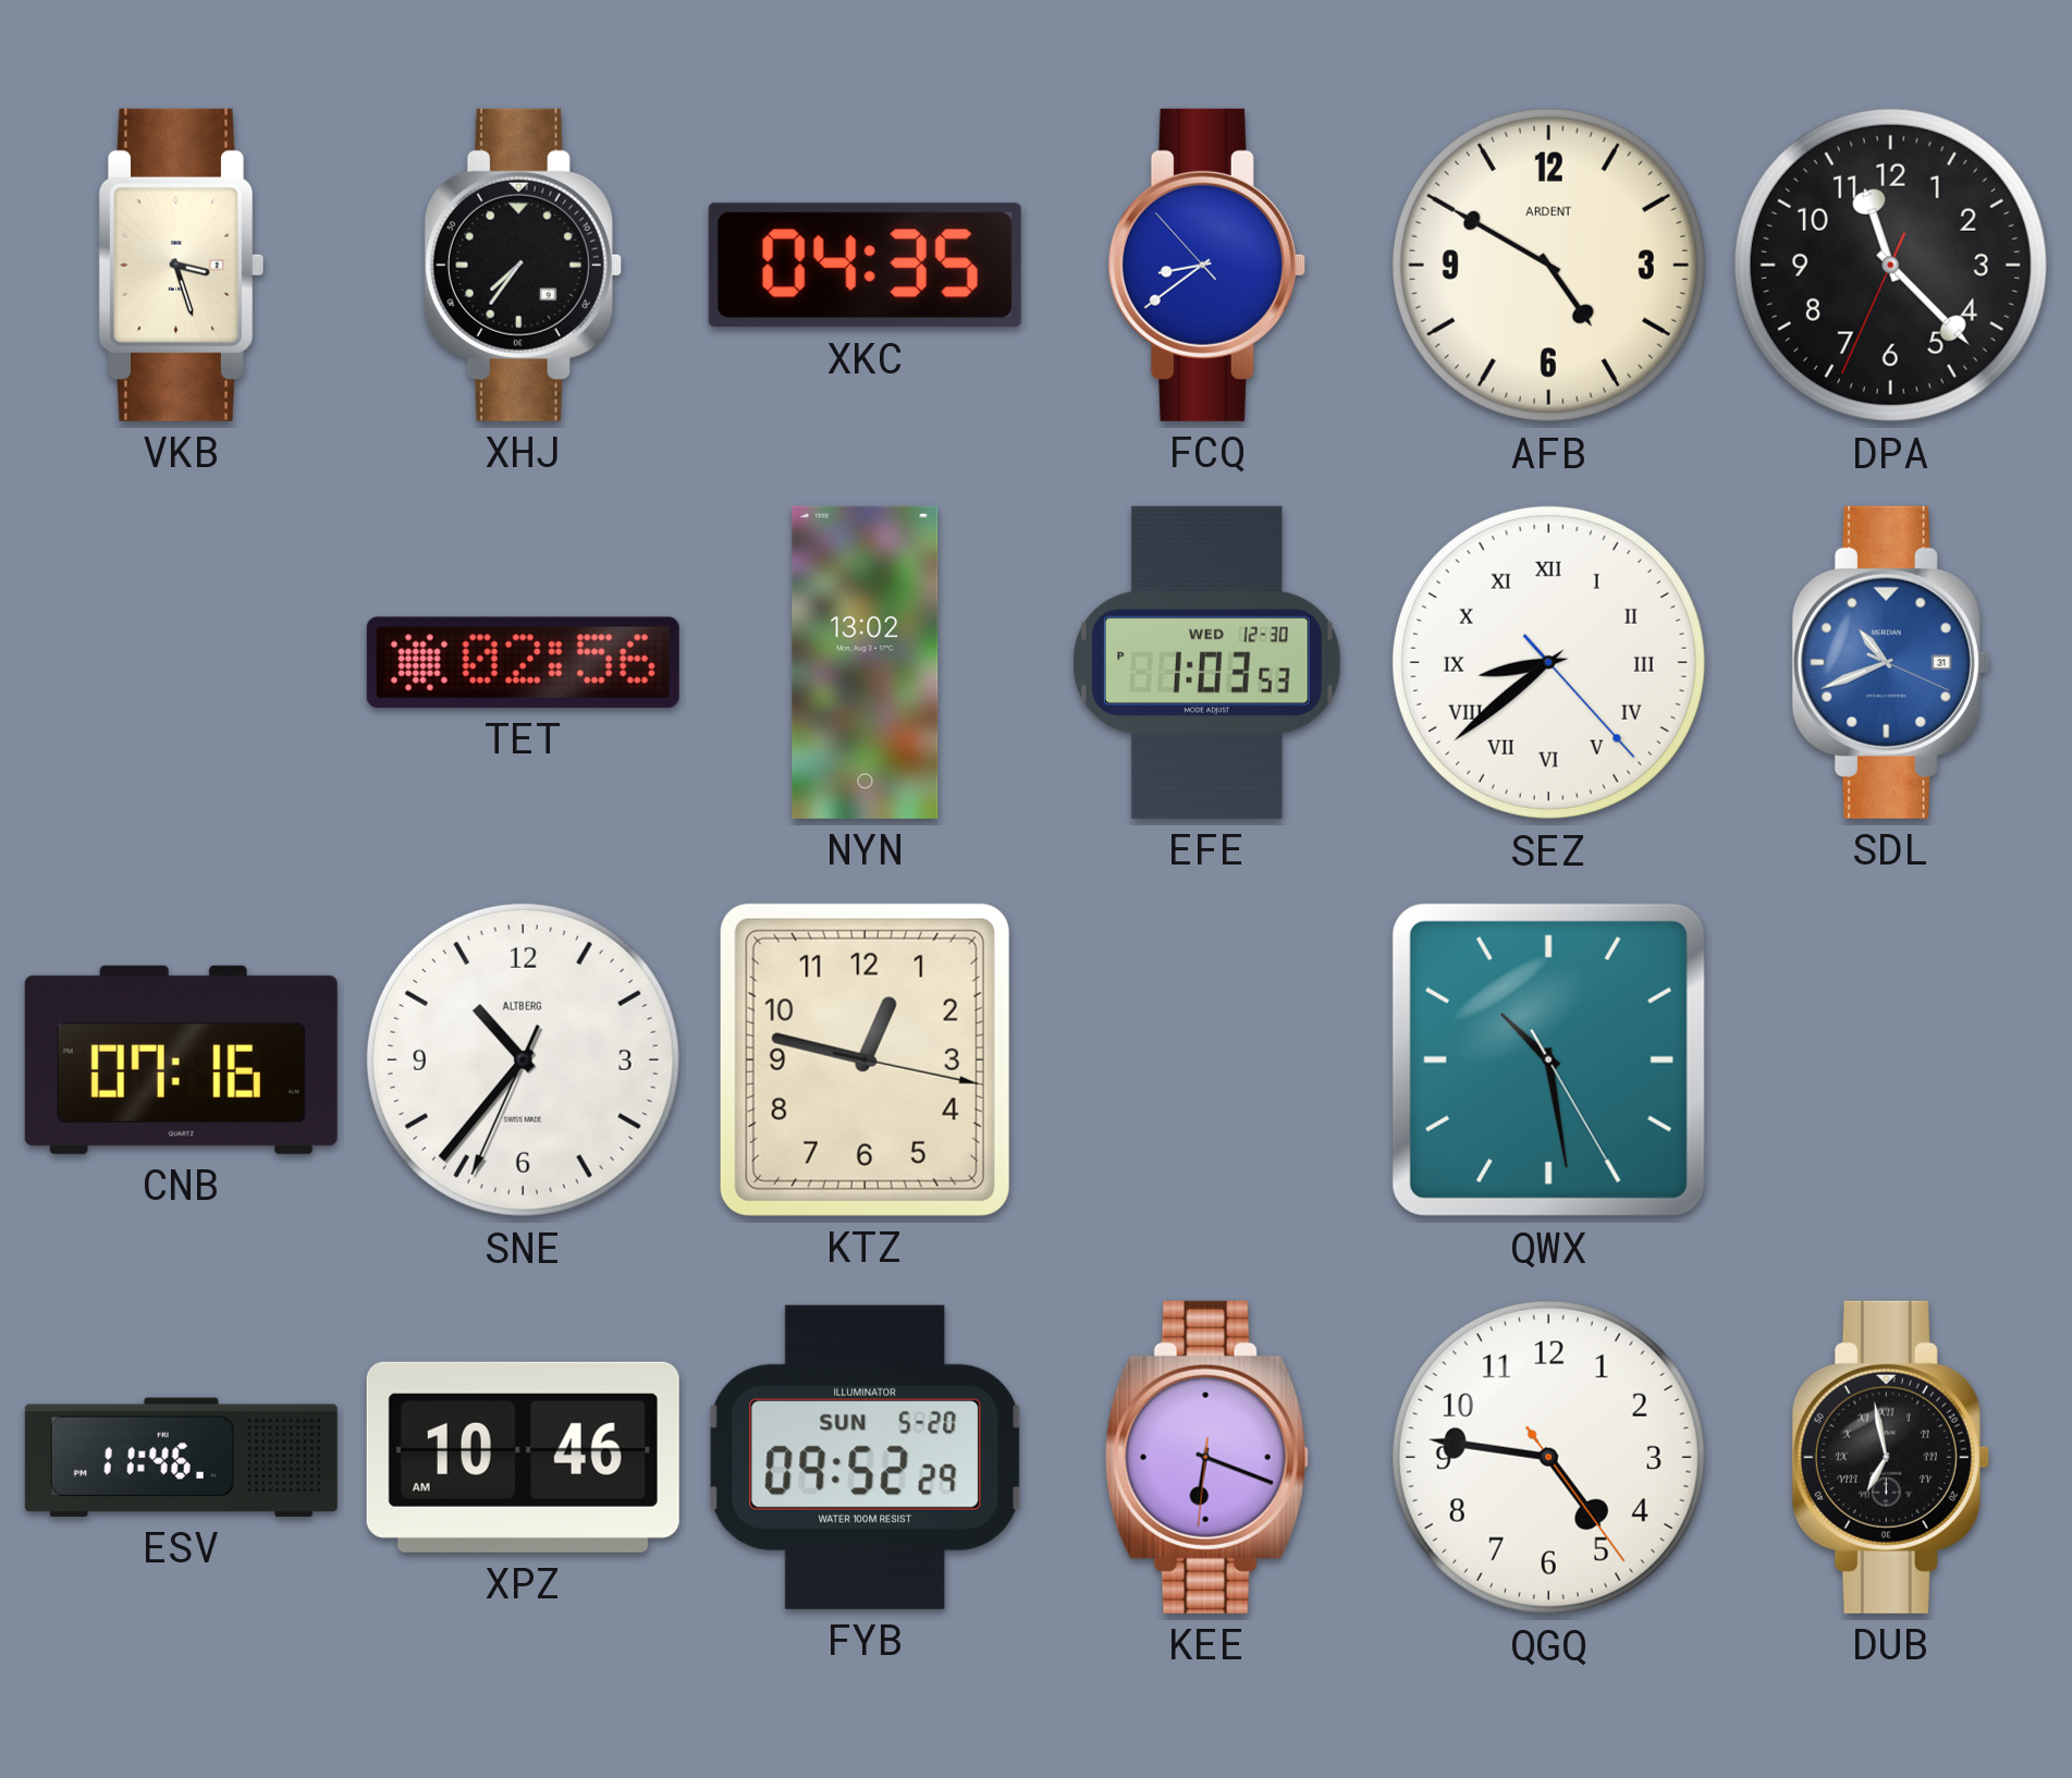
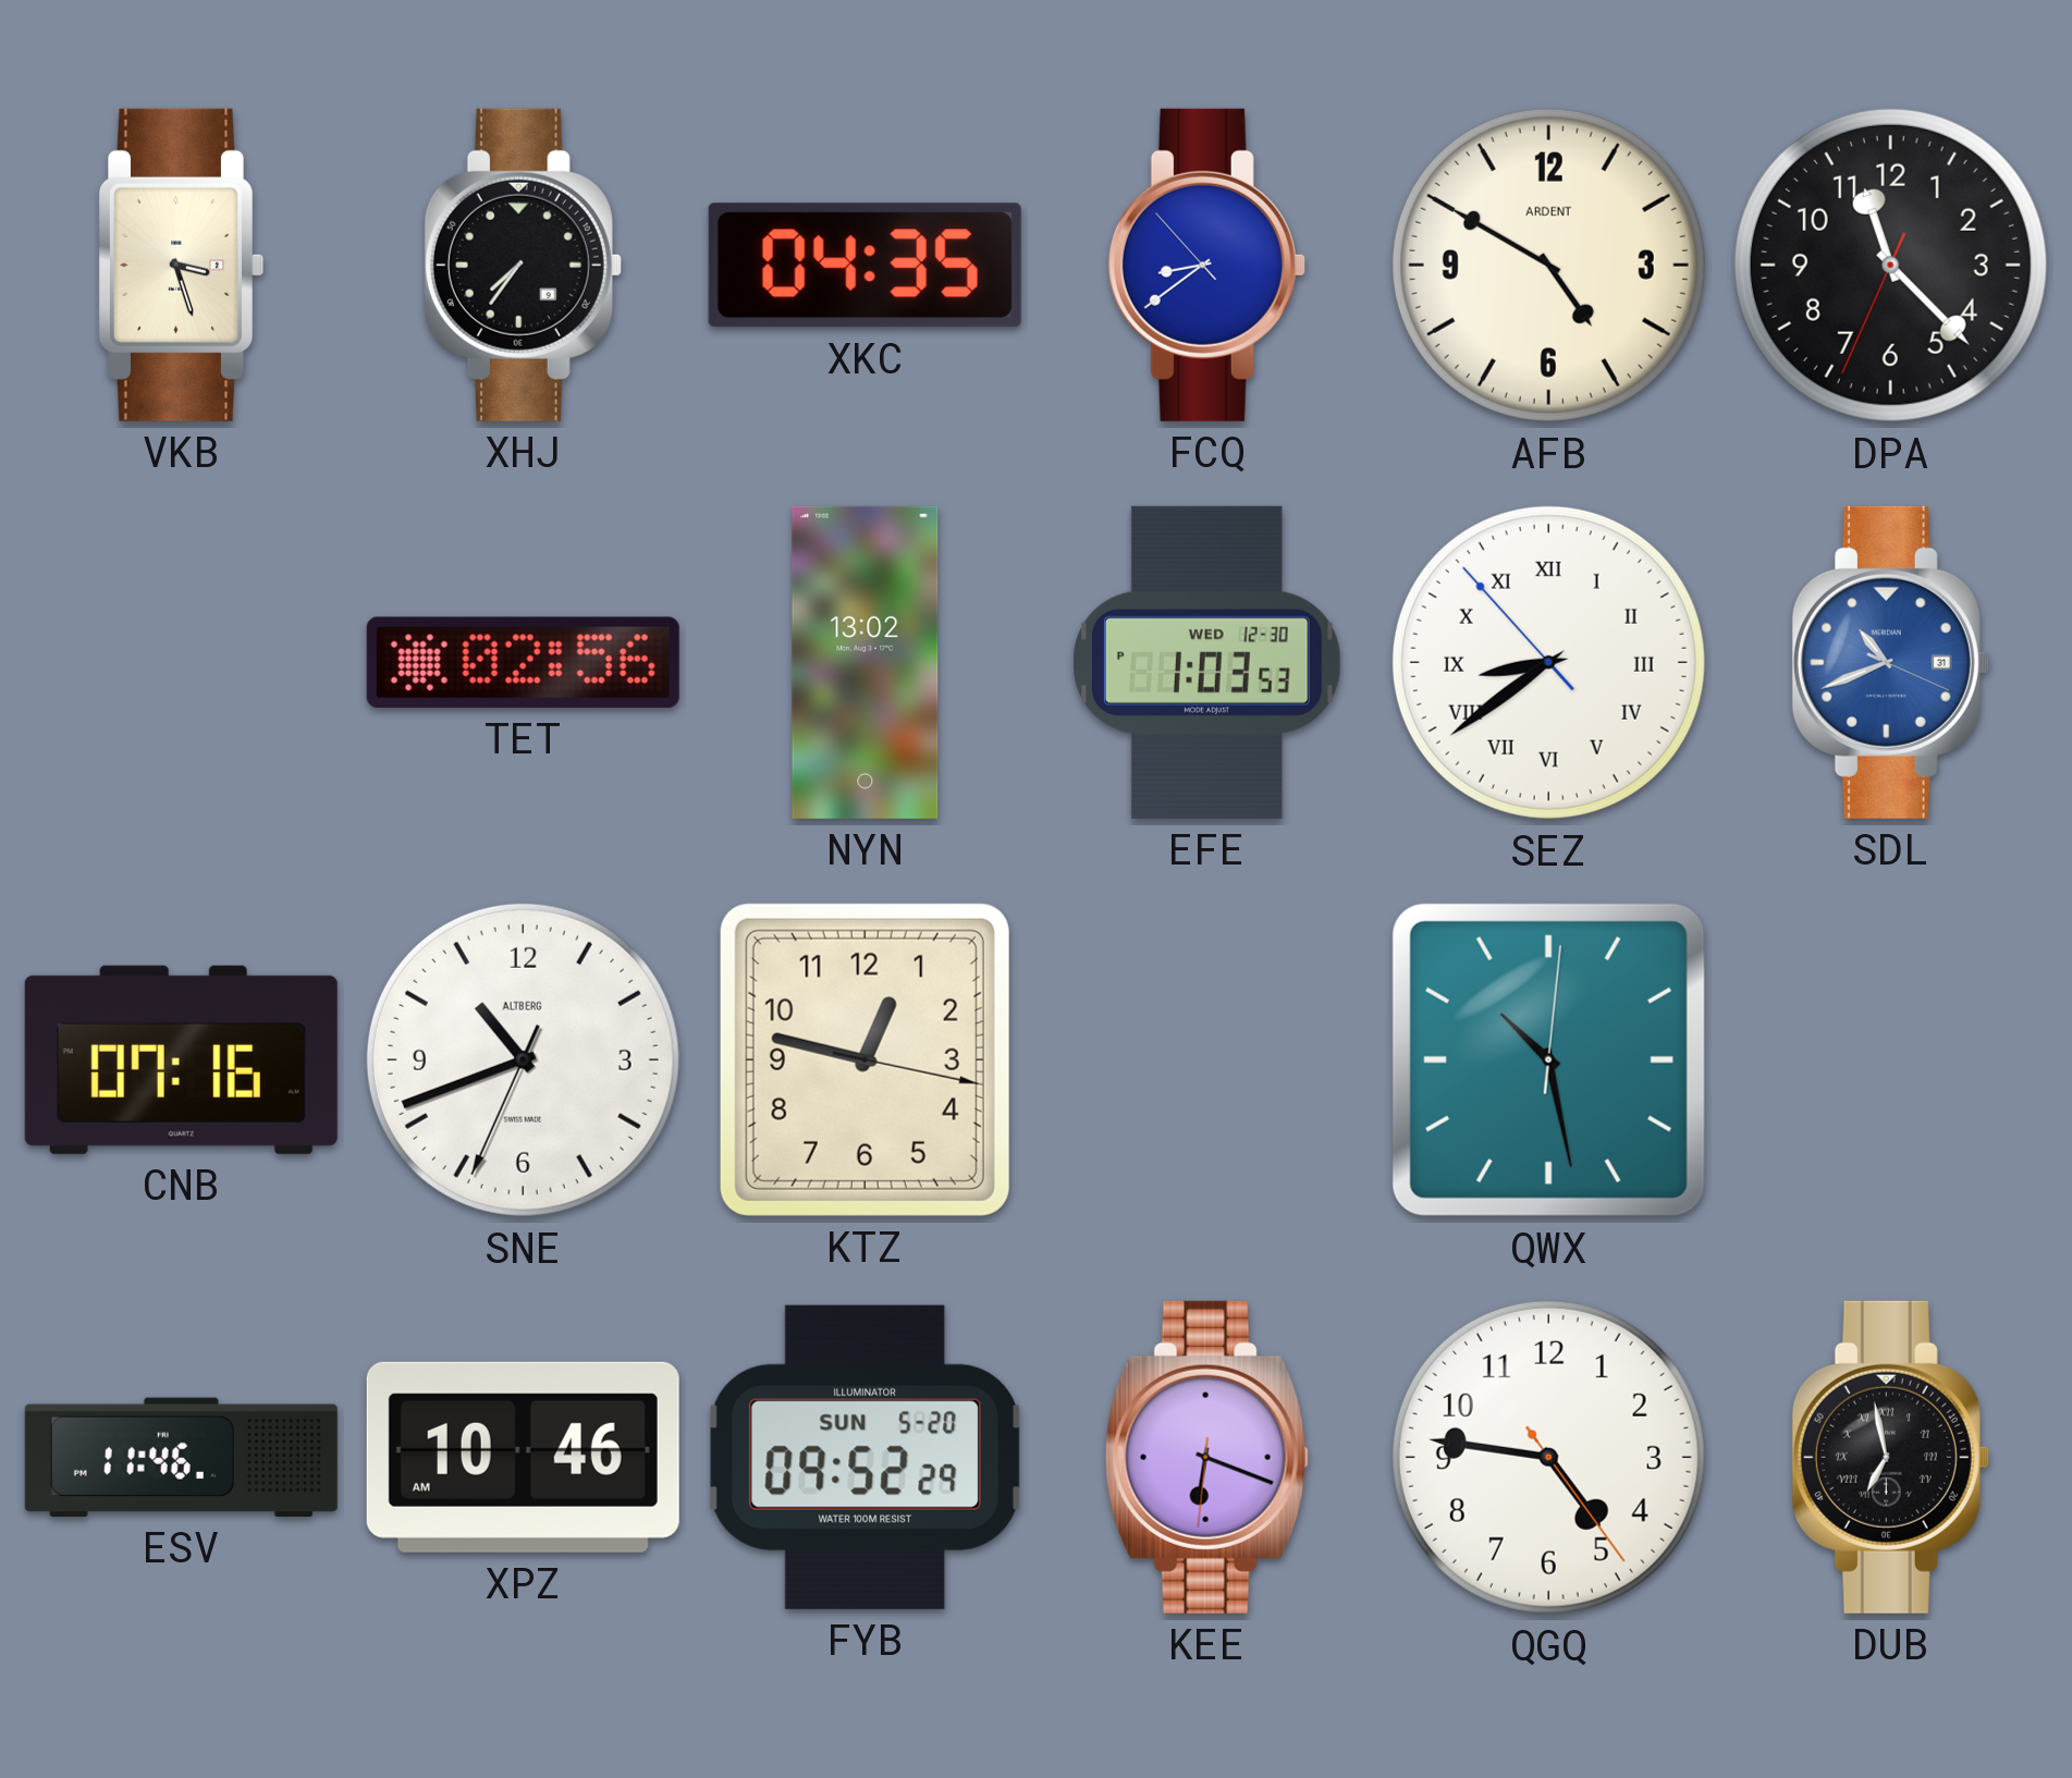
SEZ: 8:38:23 -> 8:38:53
SNE: 10:36 -> 10:41
QWX: 10:28:25 -> 10:28:01
